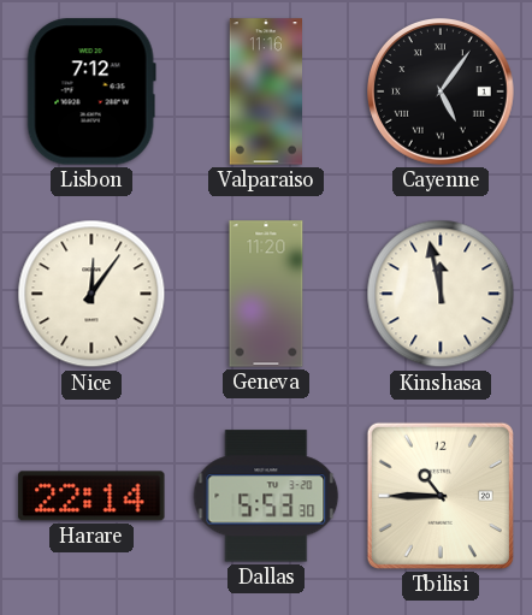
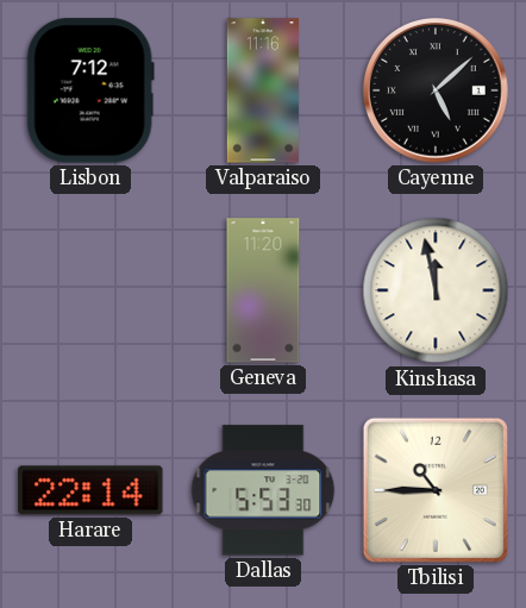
Cayenne: 5:06 -> 5:08
Nice: 12:06 -> none
